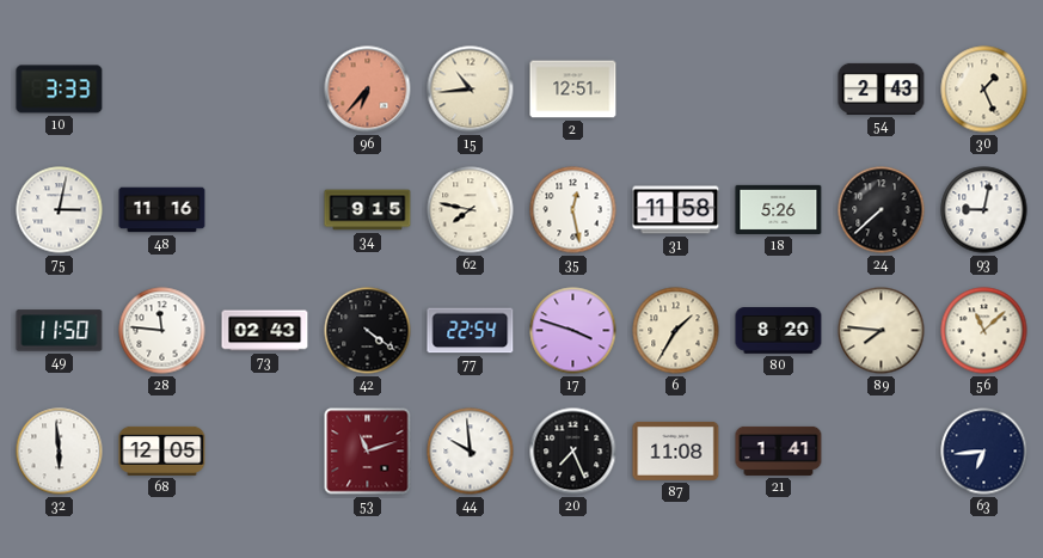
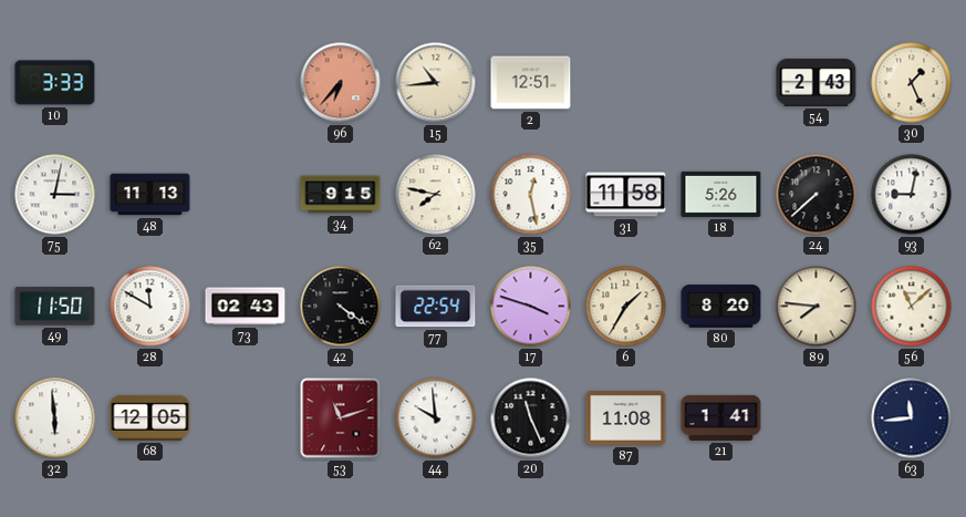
48: 11:16 -> 11:13
28: 11:46 -> 11:50
20: 7:26 -> 11:26
63: 6:44 -> 11:44
